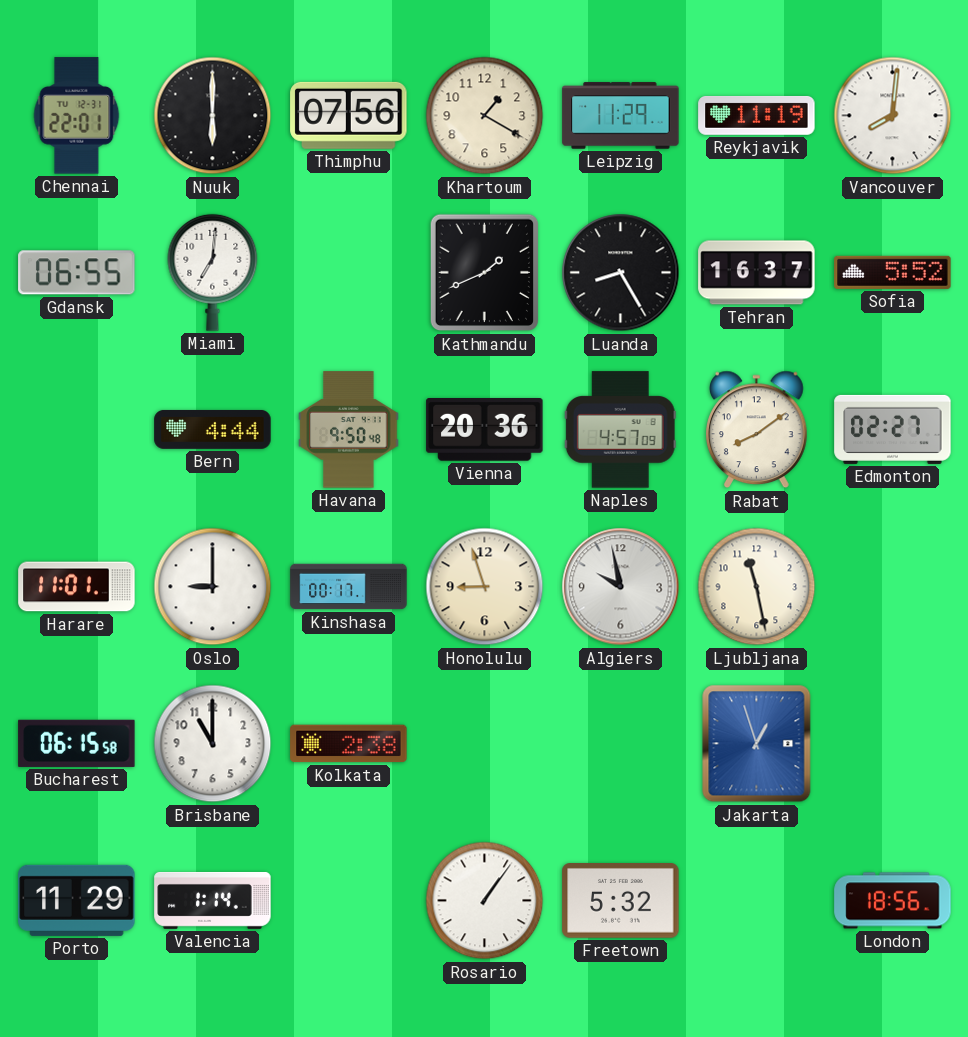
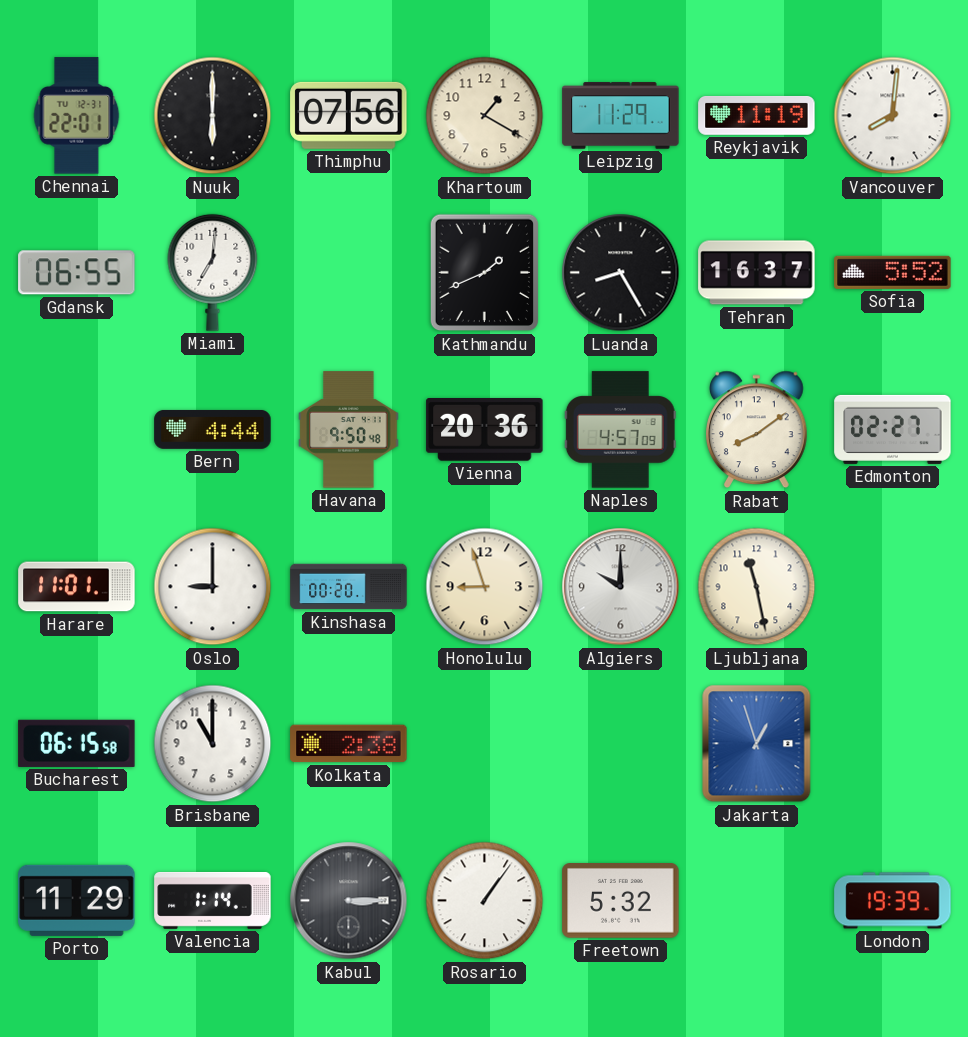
Kinshasa: 00:17 -> 00:20
Algiers: 9:58 -> 10:00
Kabul: none -> 3:15
London: 18:56 -> 19:39
